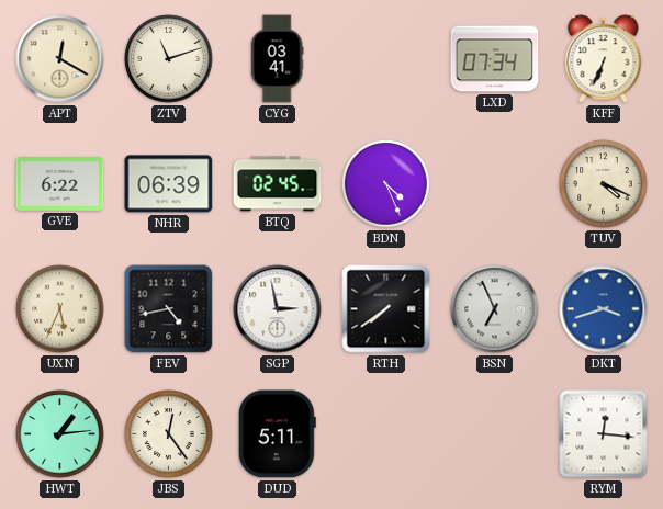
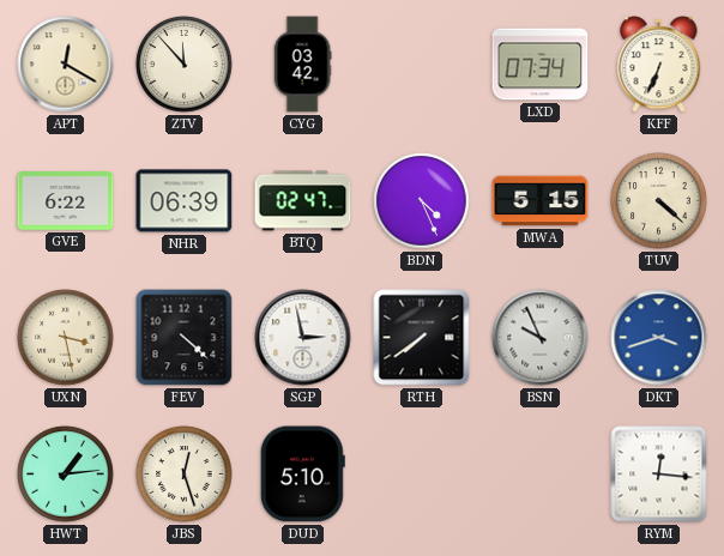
ZTV: 11:12 -> 11:53
CYG: 03:41 -> 03:42
BTQ: 02:45 -> 02:47
MWA: none -> 5:15
TUV: 4:19 -> 4:22
UXN: 5:34 -> 3:28
FEV: 4:43 -> 4:22
BSN: 6:56 -> 9:56
JBS: 12:24 -> 12:27
DUD: 5:11 -> 5:10
